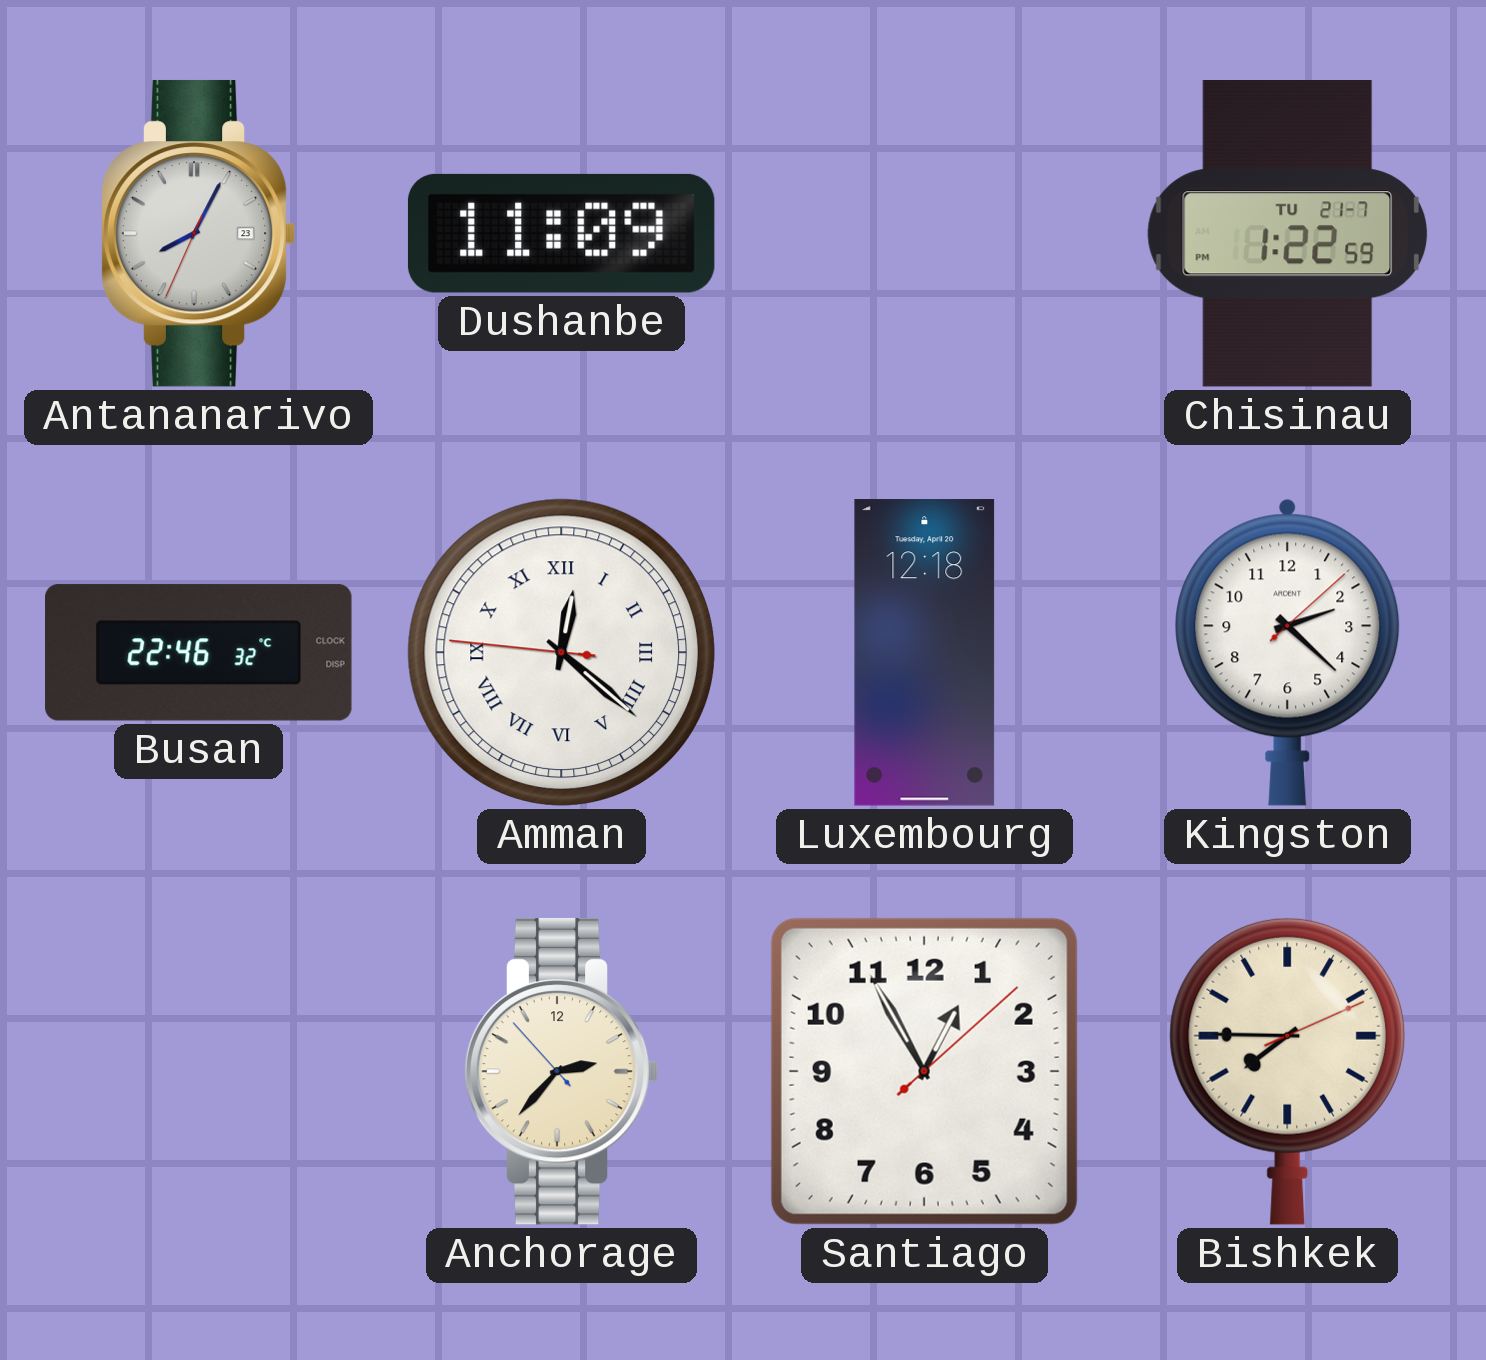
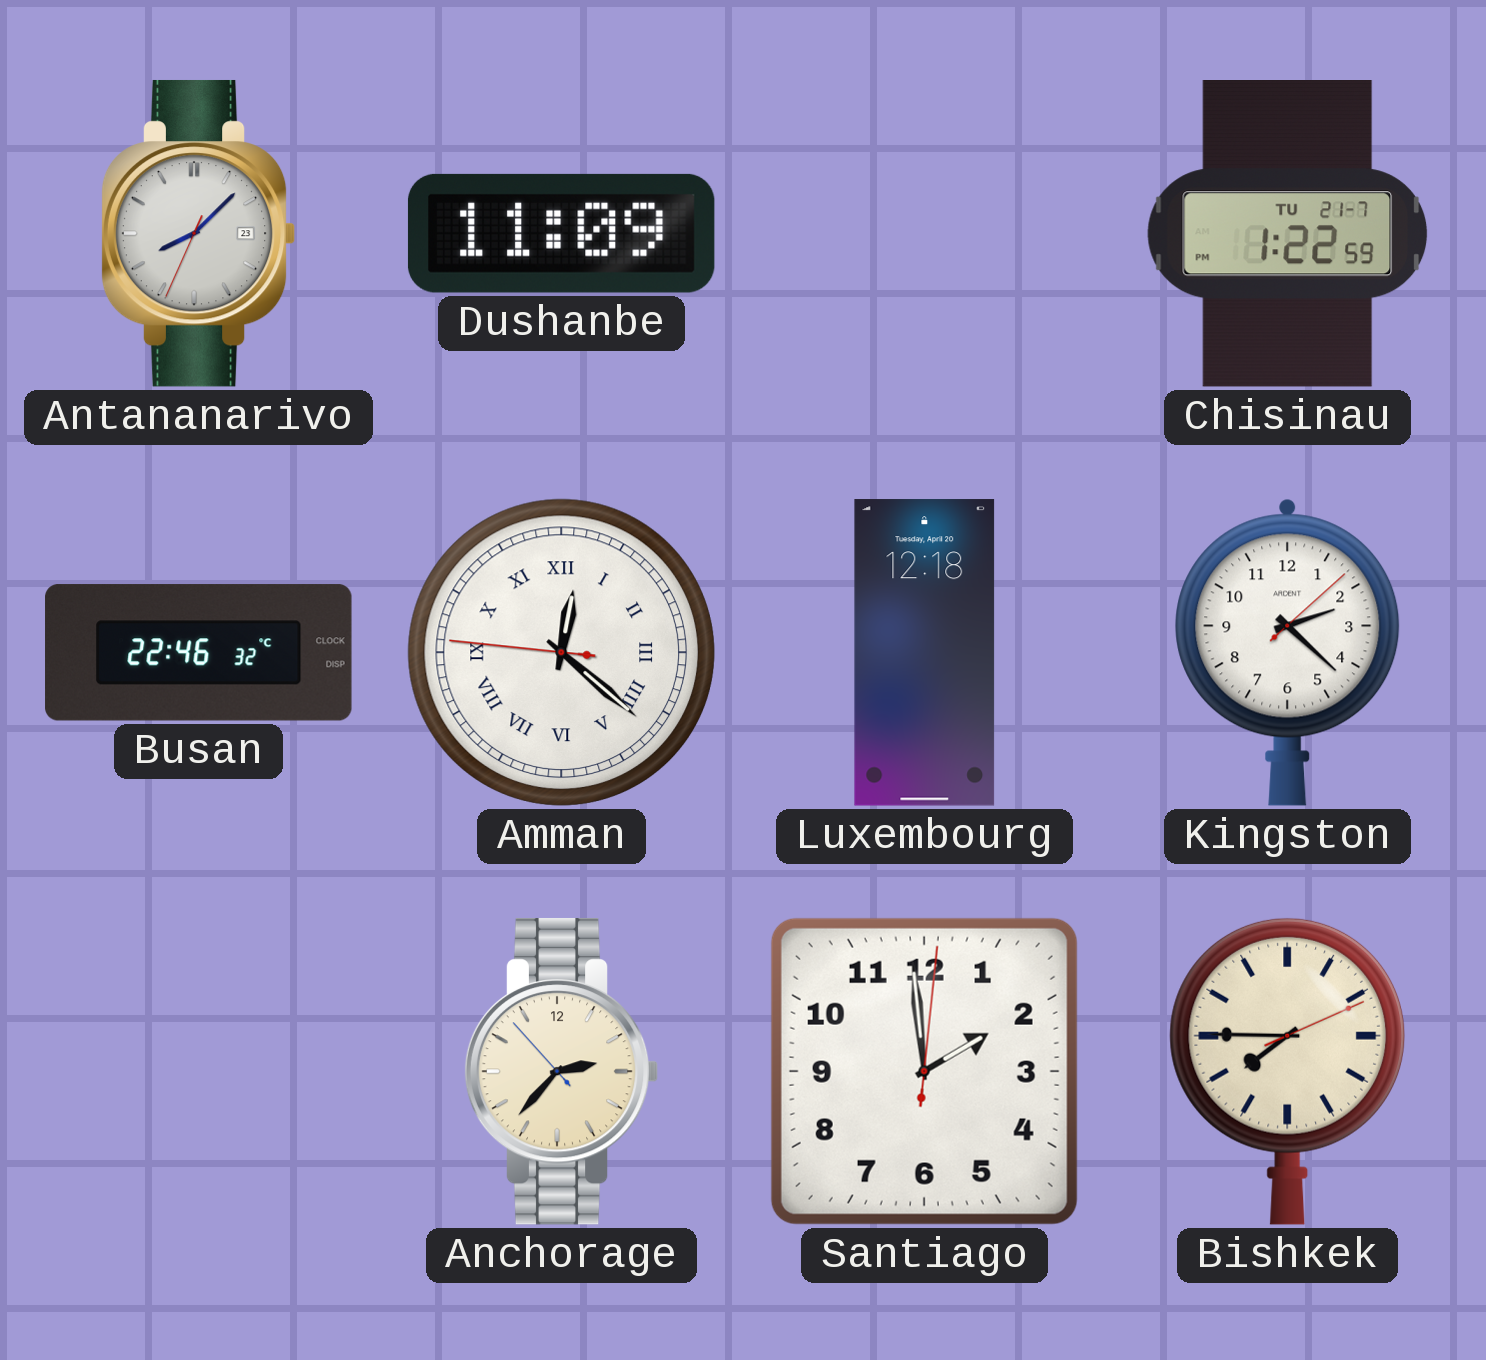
Antananarivo: 8:04 -> 8:07
Santiago: 12:55 -> 1:59
